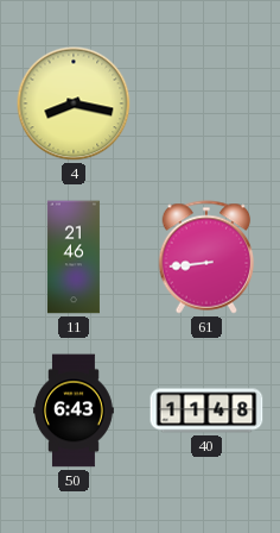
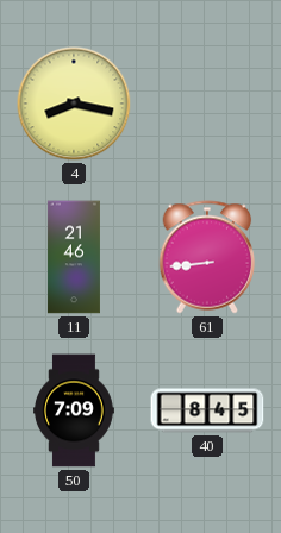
50: 6:43 -> 7:09
40: 11:48 -> 8:45
